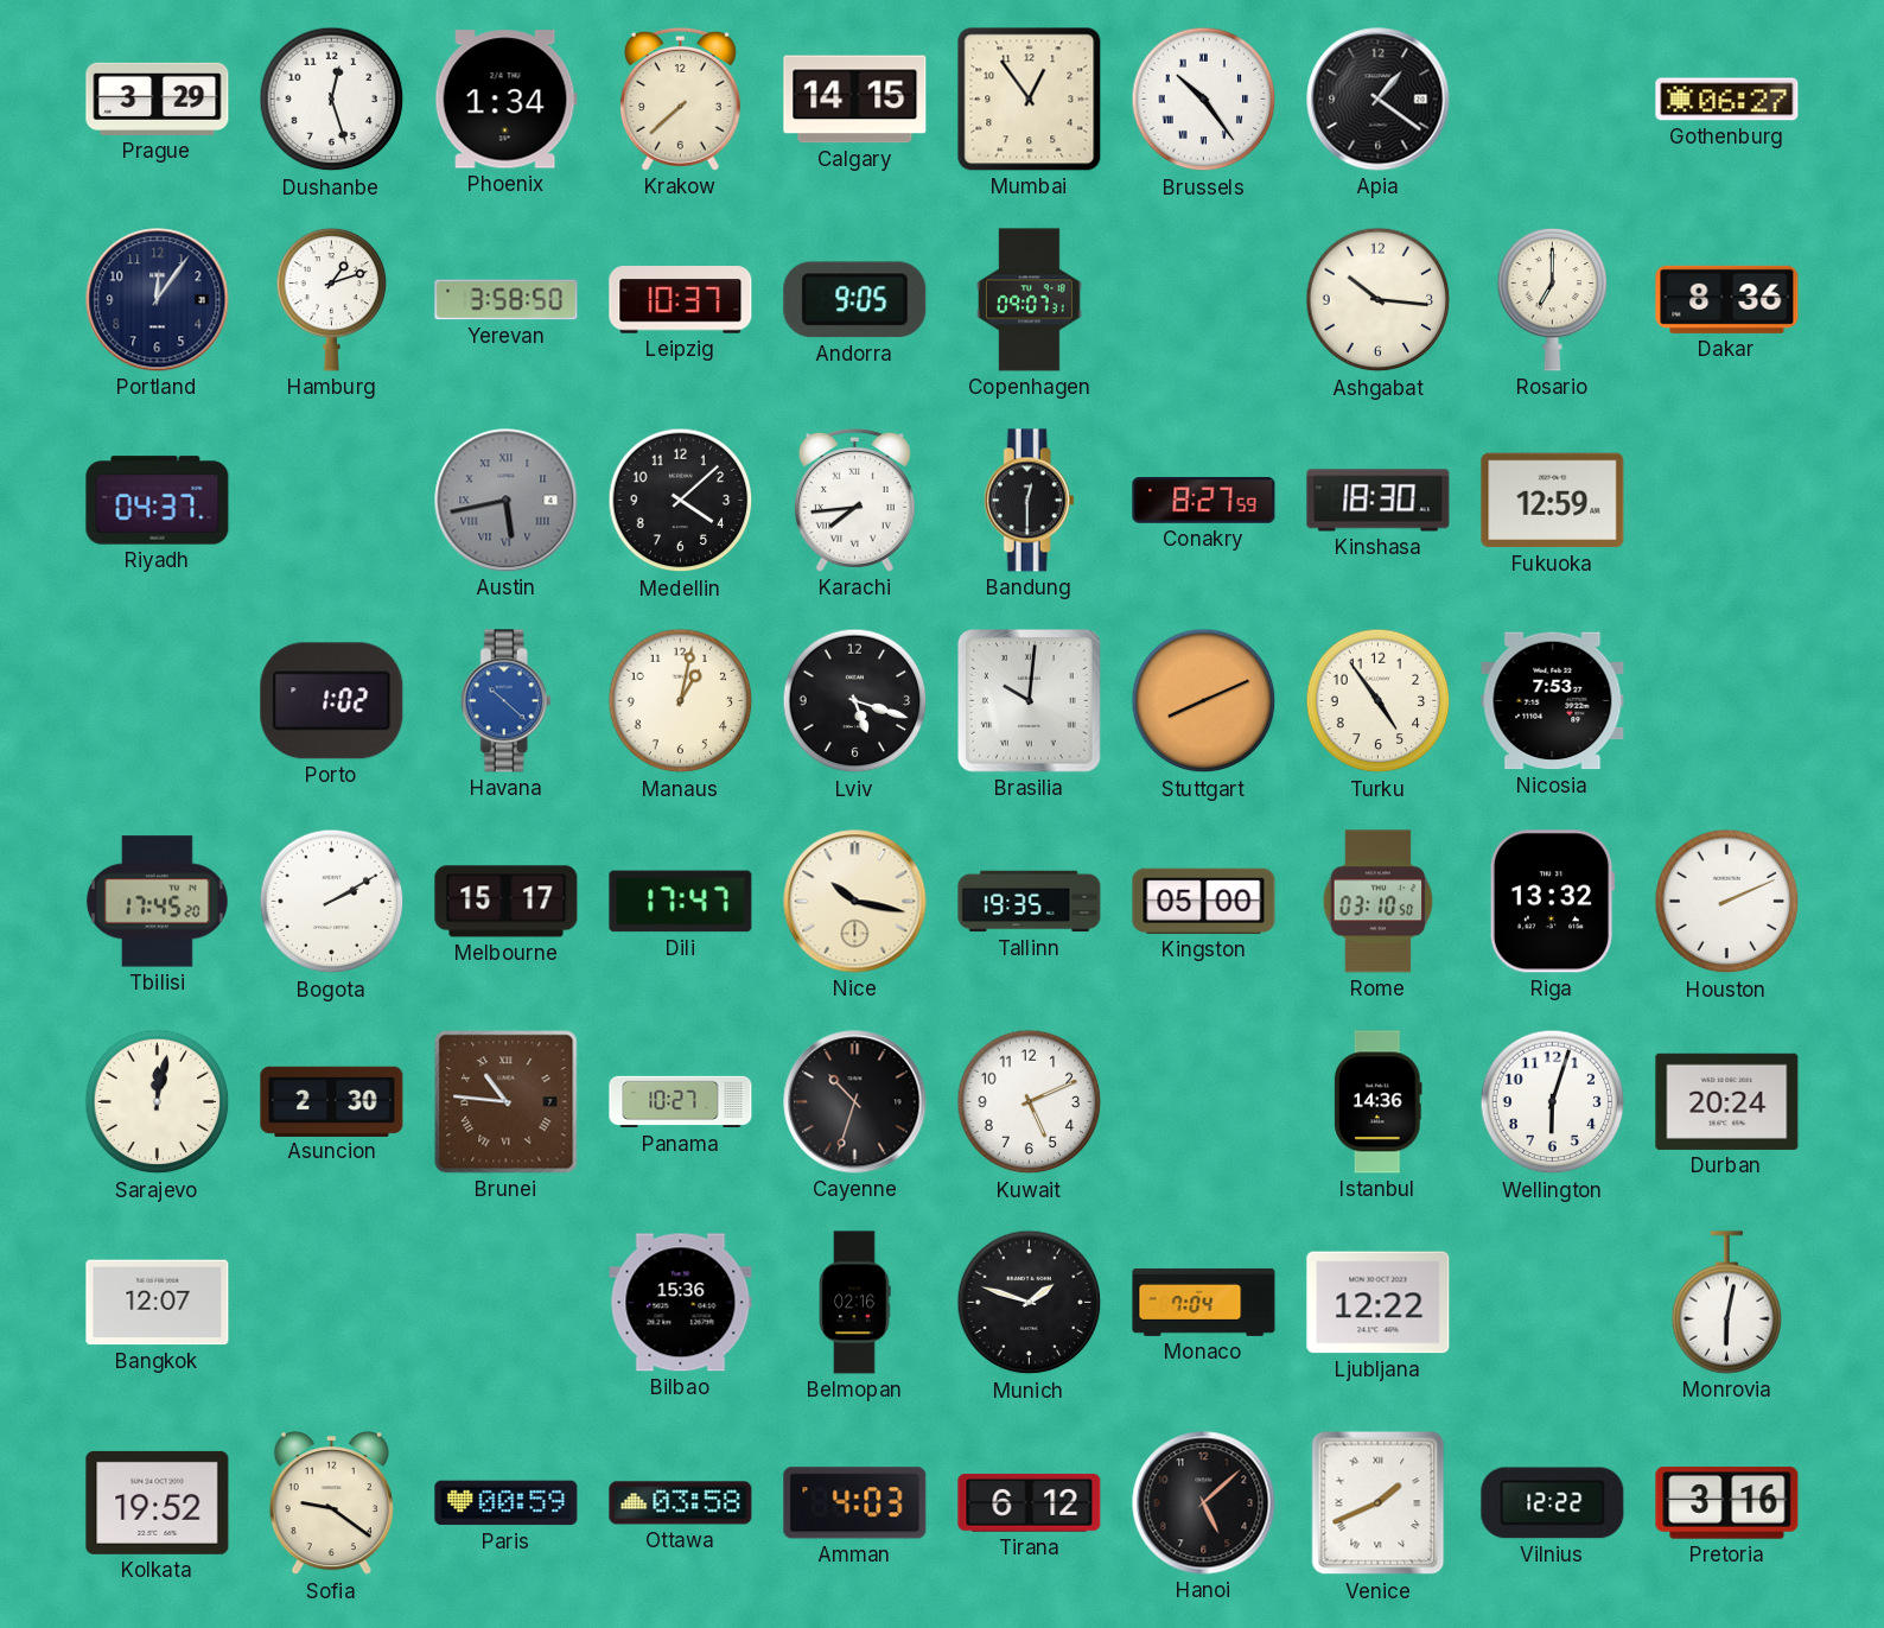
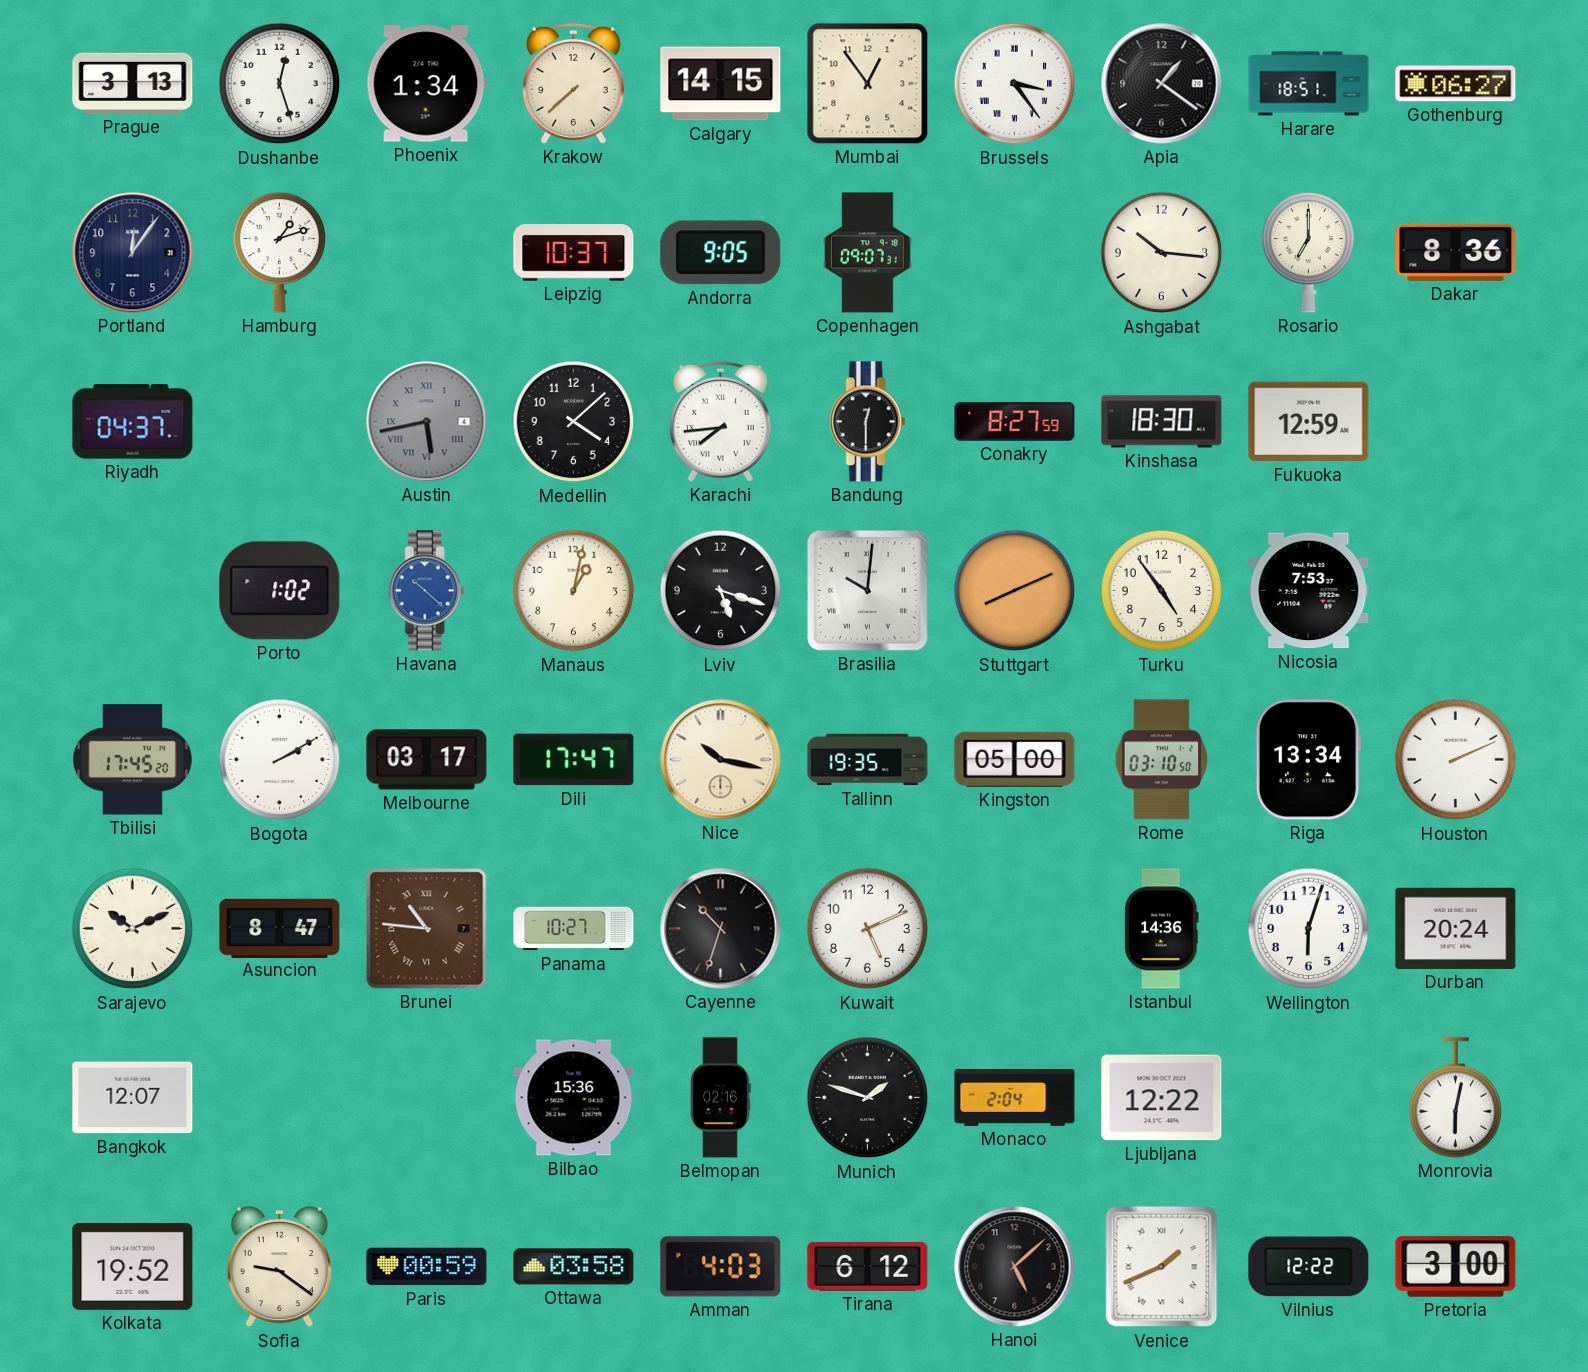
Prague: 3:29 -> 3:13
Brussels: 10:24 -> 3:24
Harare: none -> 18:51
Yerevan: 3:58 -> none
Melbourne: 15:17 -> 03:17
Riga: 13:32 -> 13:34
Sarajevo: 12:02 -> 10:11
Asuncion: 2:30 -> 8:47
Monaco: 7:04 -> 2:04
Pretoria: 3:16 -> 3:00
